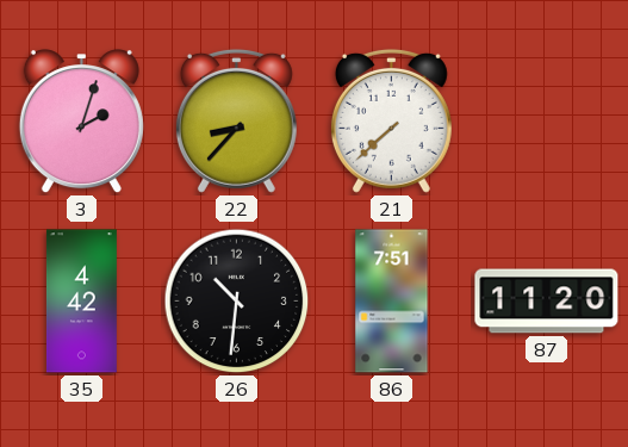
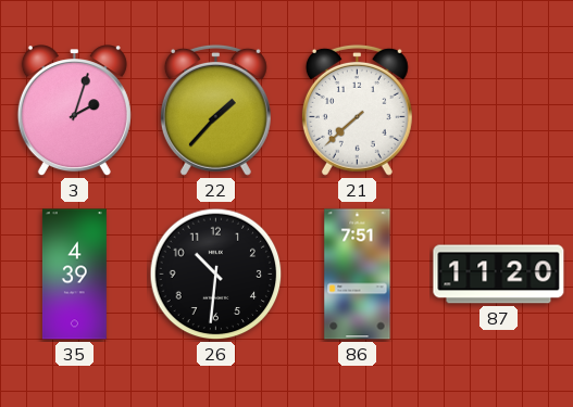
22: 8:37 -> 1:37
35: 4:42 -> 4:39
